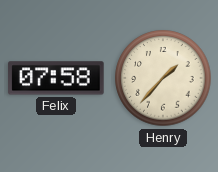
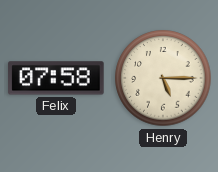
Henry: 1:37 -> 5:15
